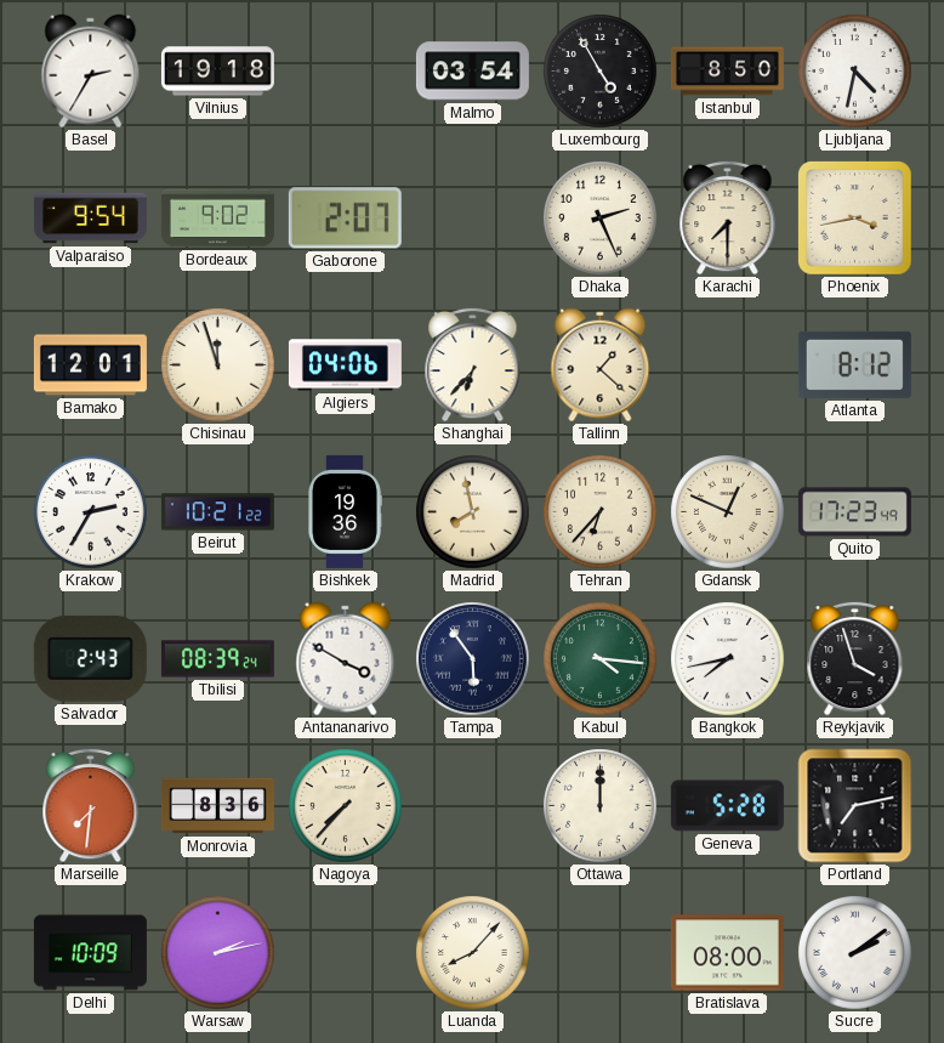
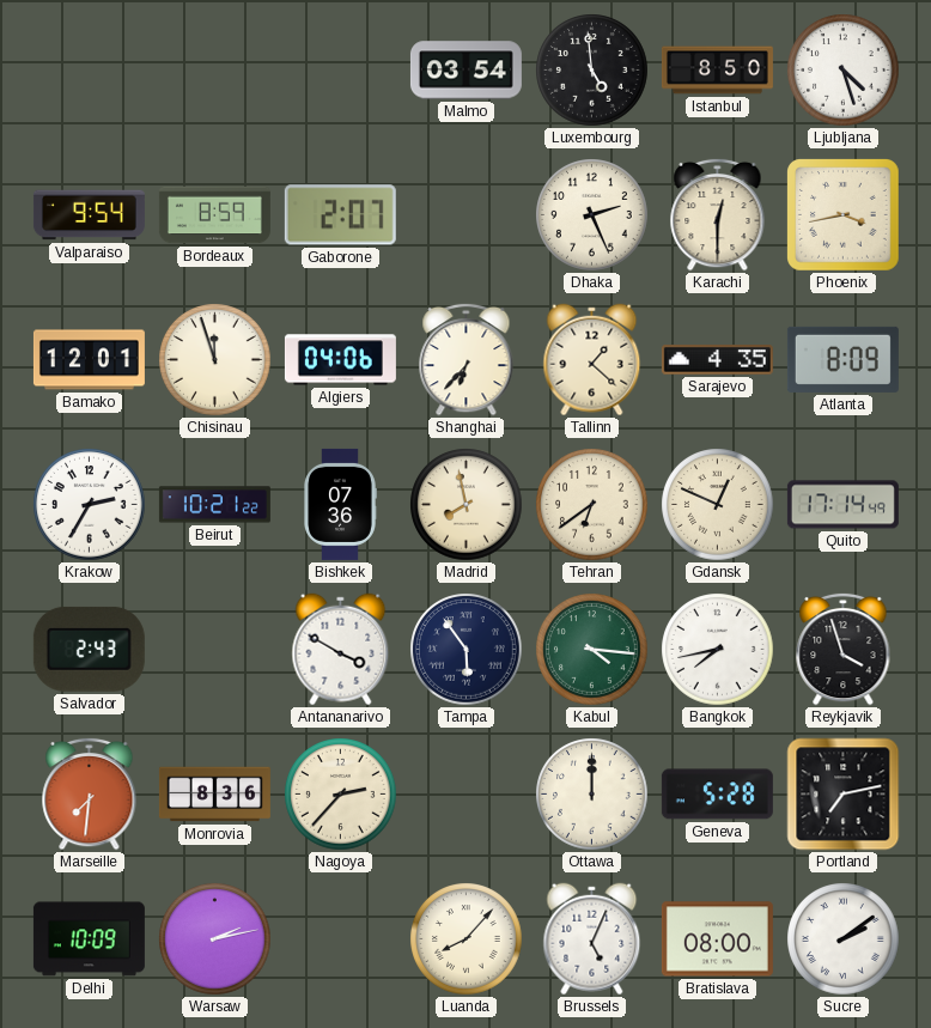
Basel: 2:35 -> none
Vilnius: 19:18 -> none
Luxembourg: 4:55 -> 4:59
Ljubljana: 4:32 -> 4:27
Bordeaux: 9:02 -> 8:59
Karachi: 7:30 -> 12:30
Sarajevo: none -> 4:35
Atlanta: 8:12 -> 8:09
Bishkek: 19:36 -> 07:36
Tehran: 6:37 -> 6:39
Quito: 17:23 -> 17:14
Tbilisi: 08:39 -> none
Nagoya: 7:37 -> 2:37
Brussels: none -> 5:04
